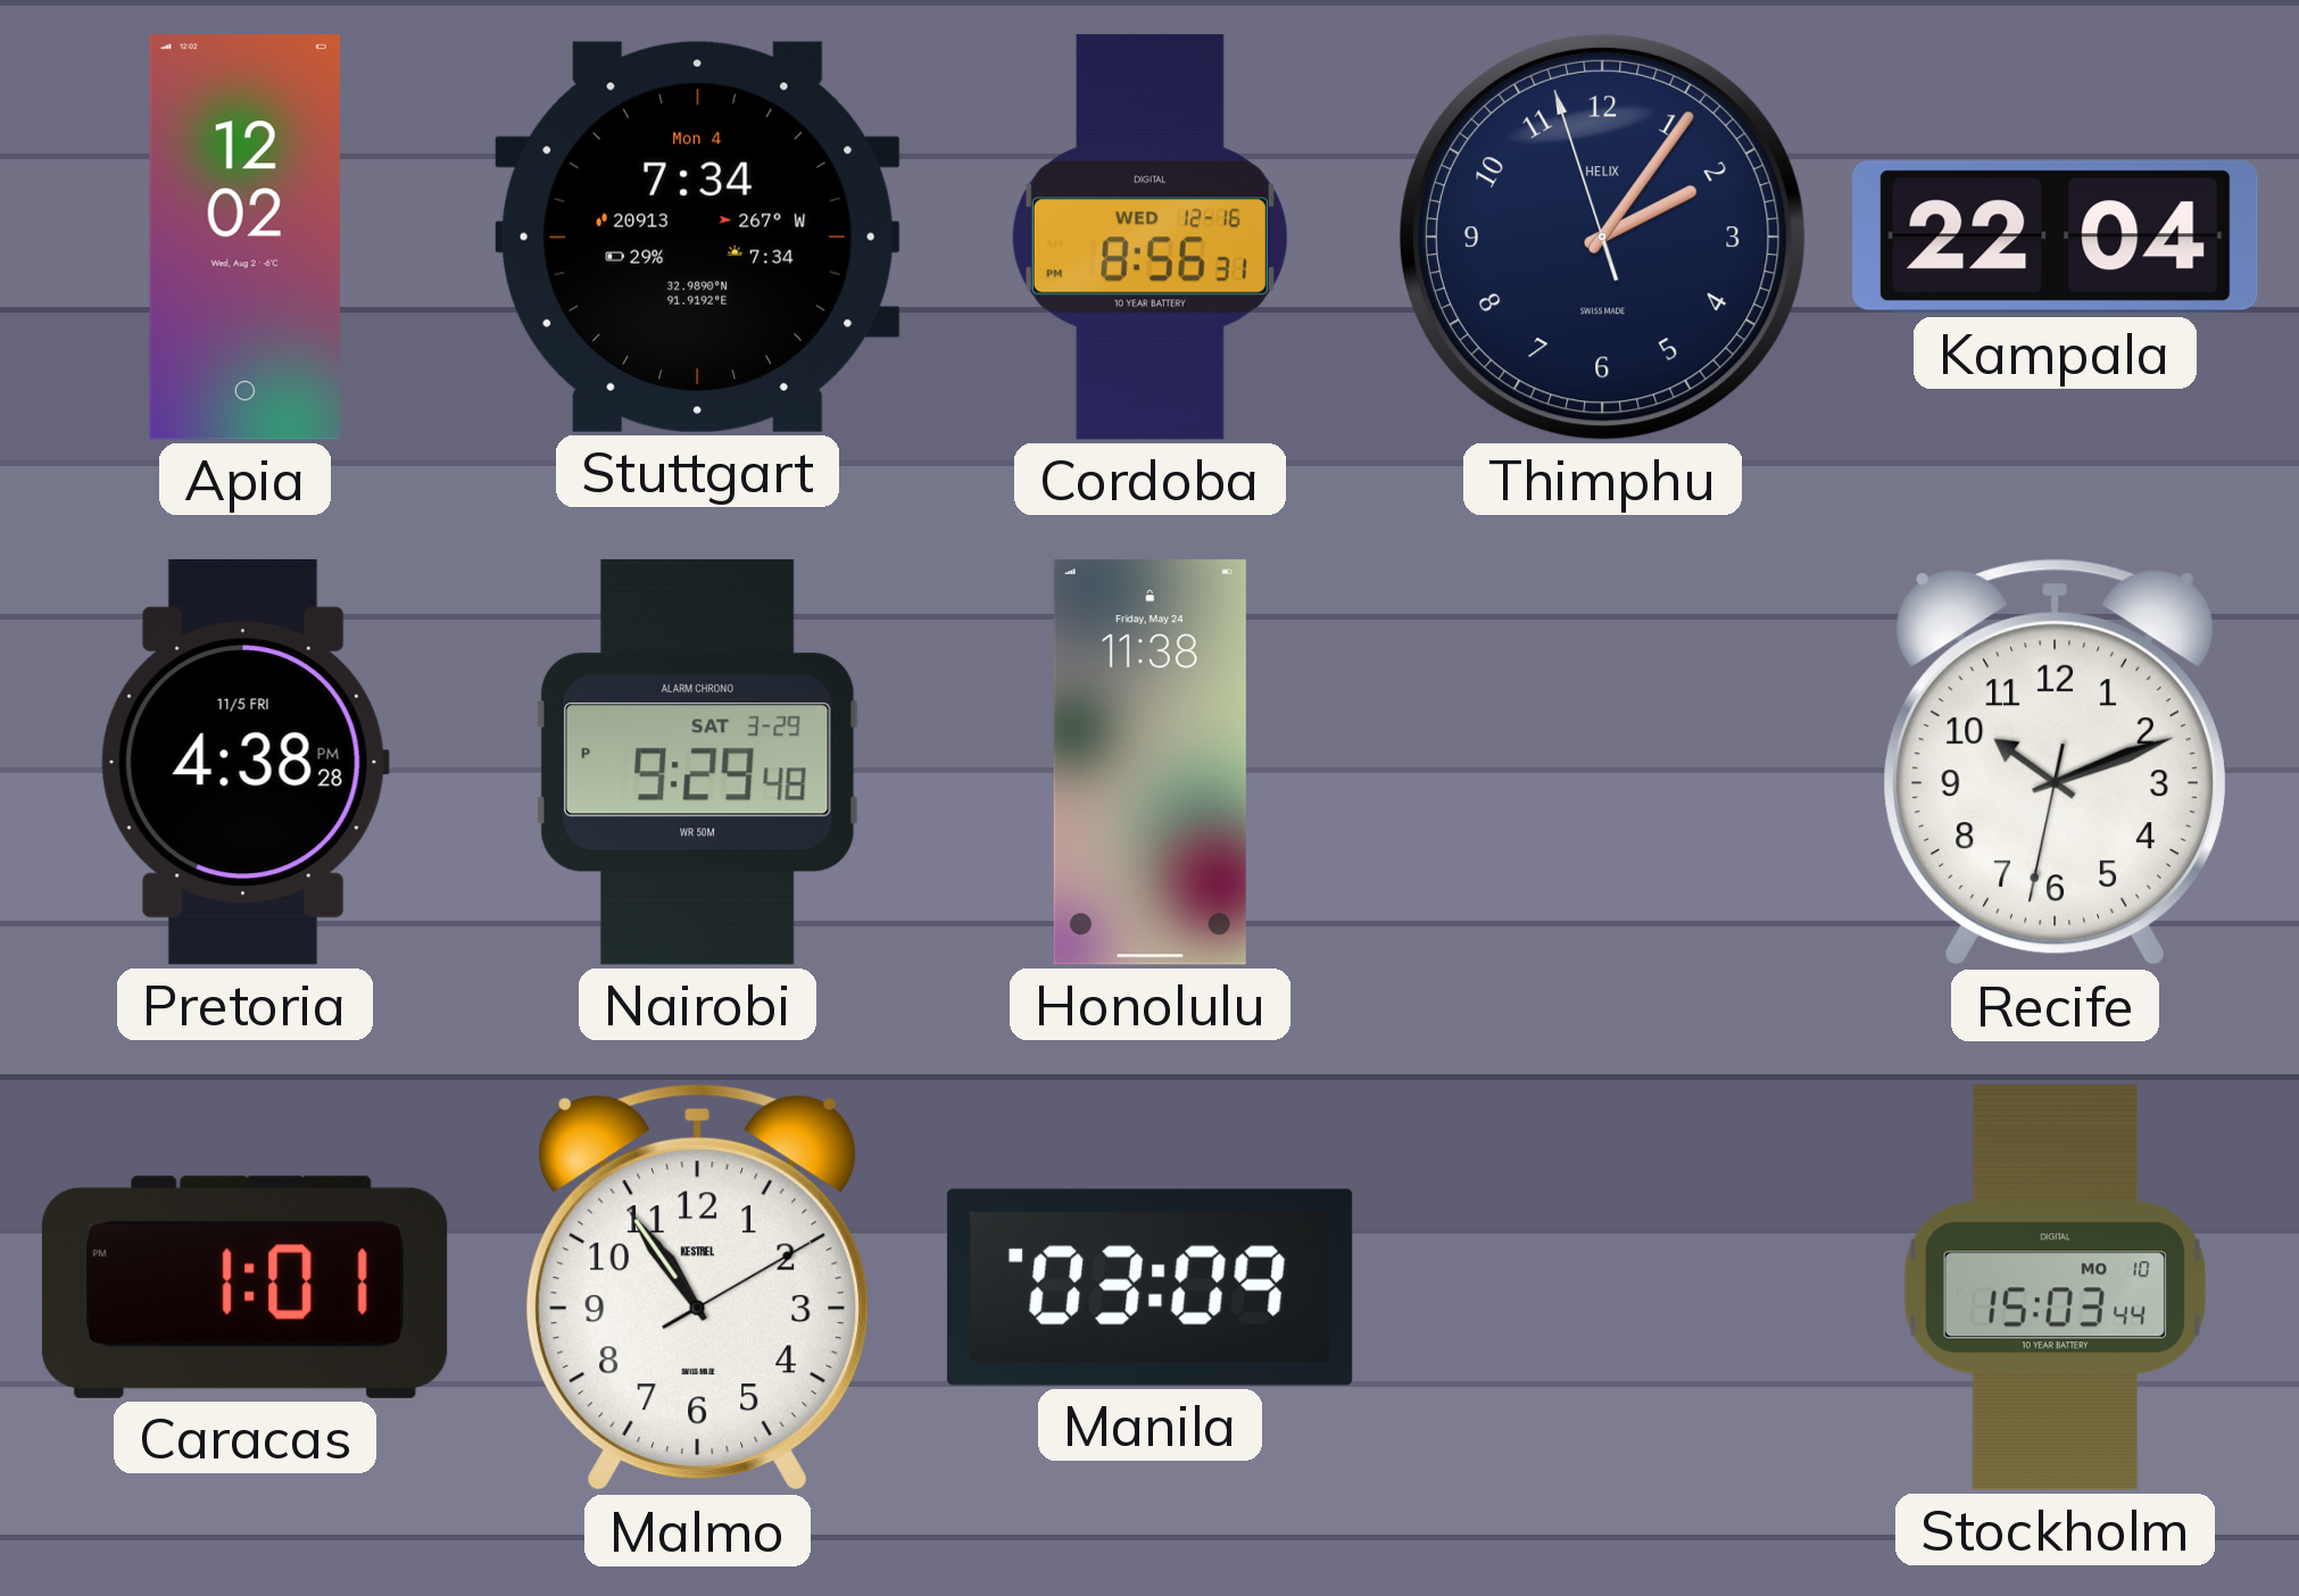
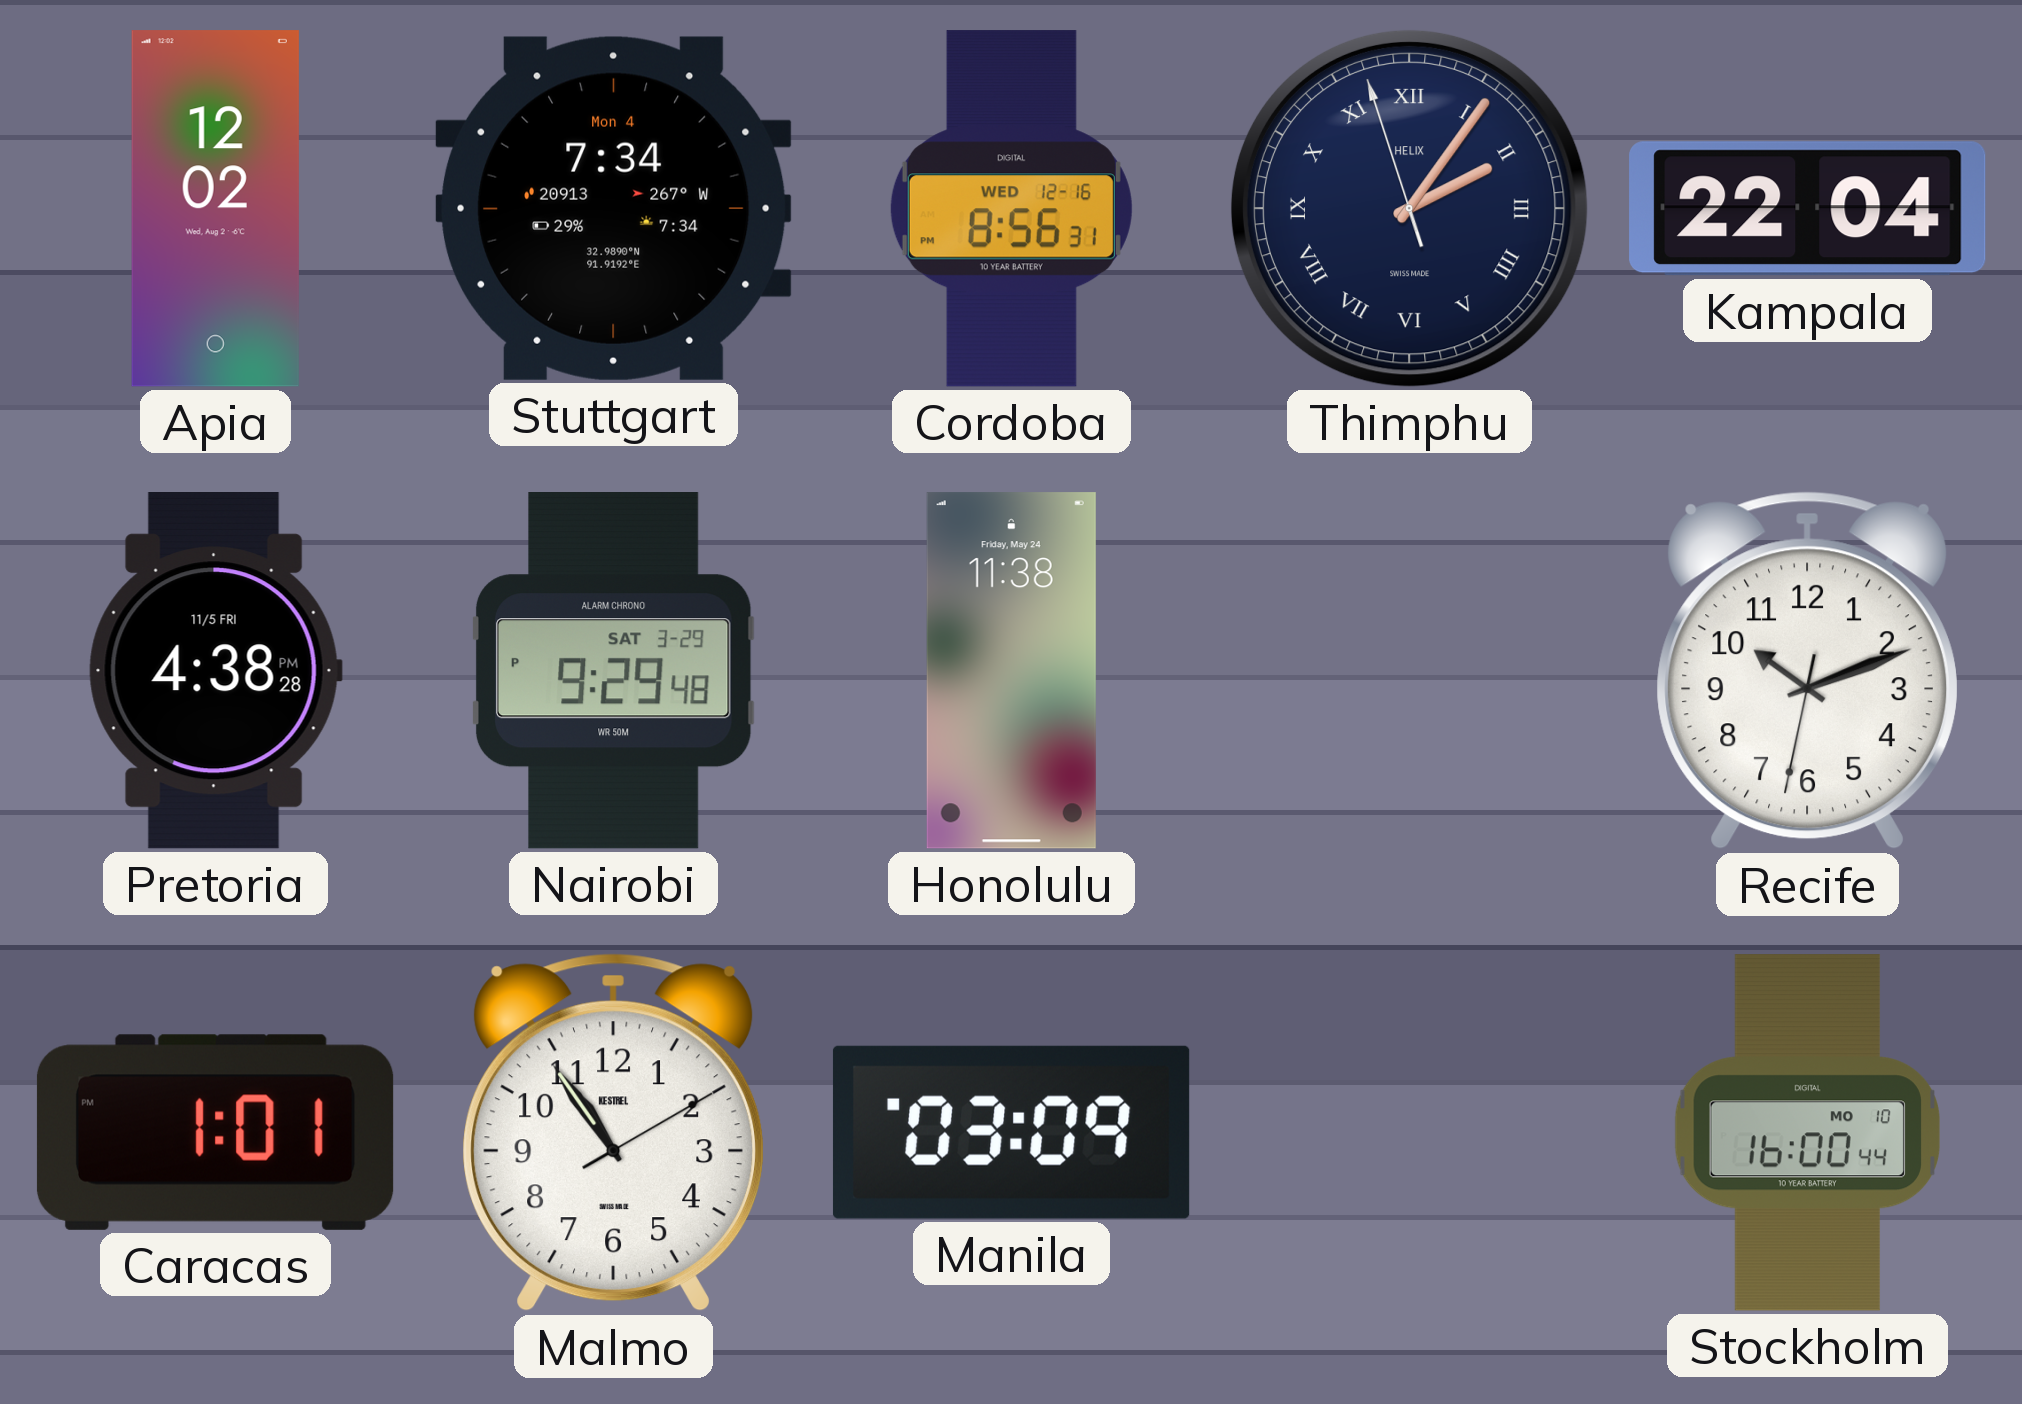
Thimphu numerals: Arabic -> Roman
Stockholm: 15:03 -> 16:00
